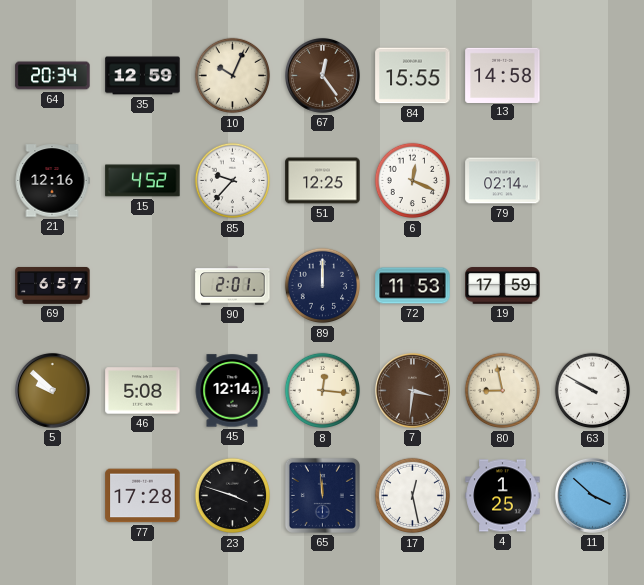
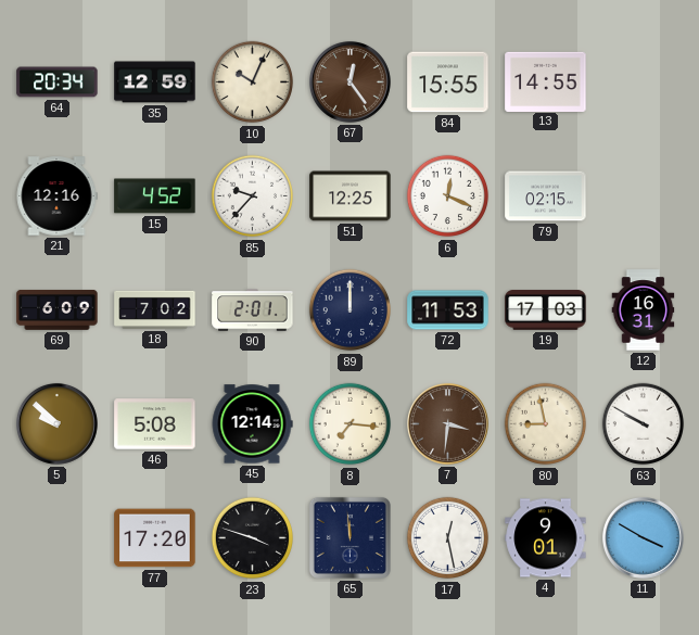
13: 14:58 -> 14:55
79: 02:14 -> 02:15
69: 6:57 -> 6:09
18: none -> 7:02
19: 17:59 -> 17:03
12: none -> 16:31
8: 12:16 -> 7:16
77: 17:28 -> 17:20
4: 1:25 -> 9:01
11: 3:52 -> 3:50
